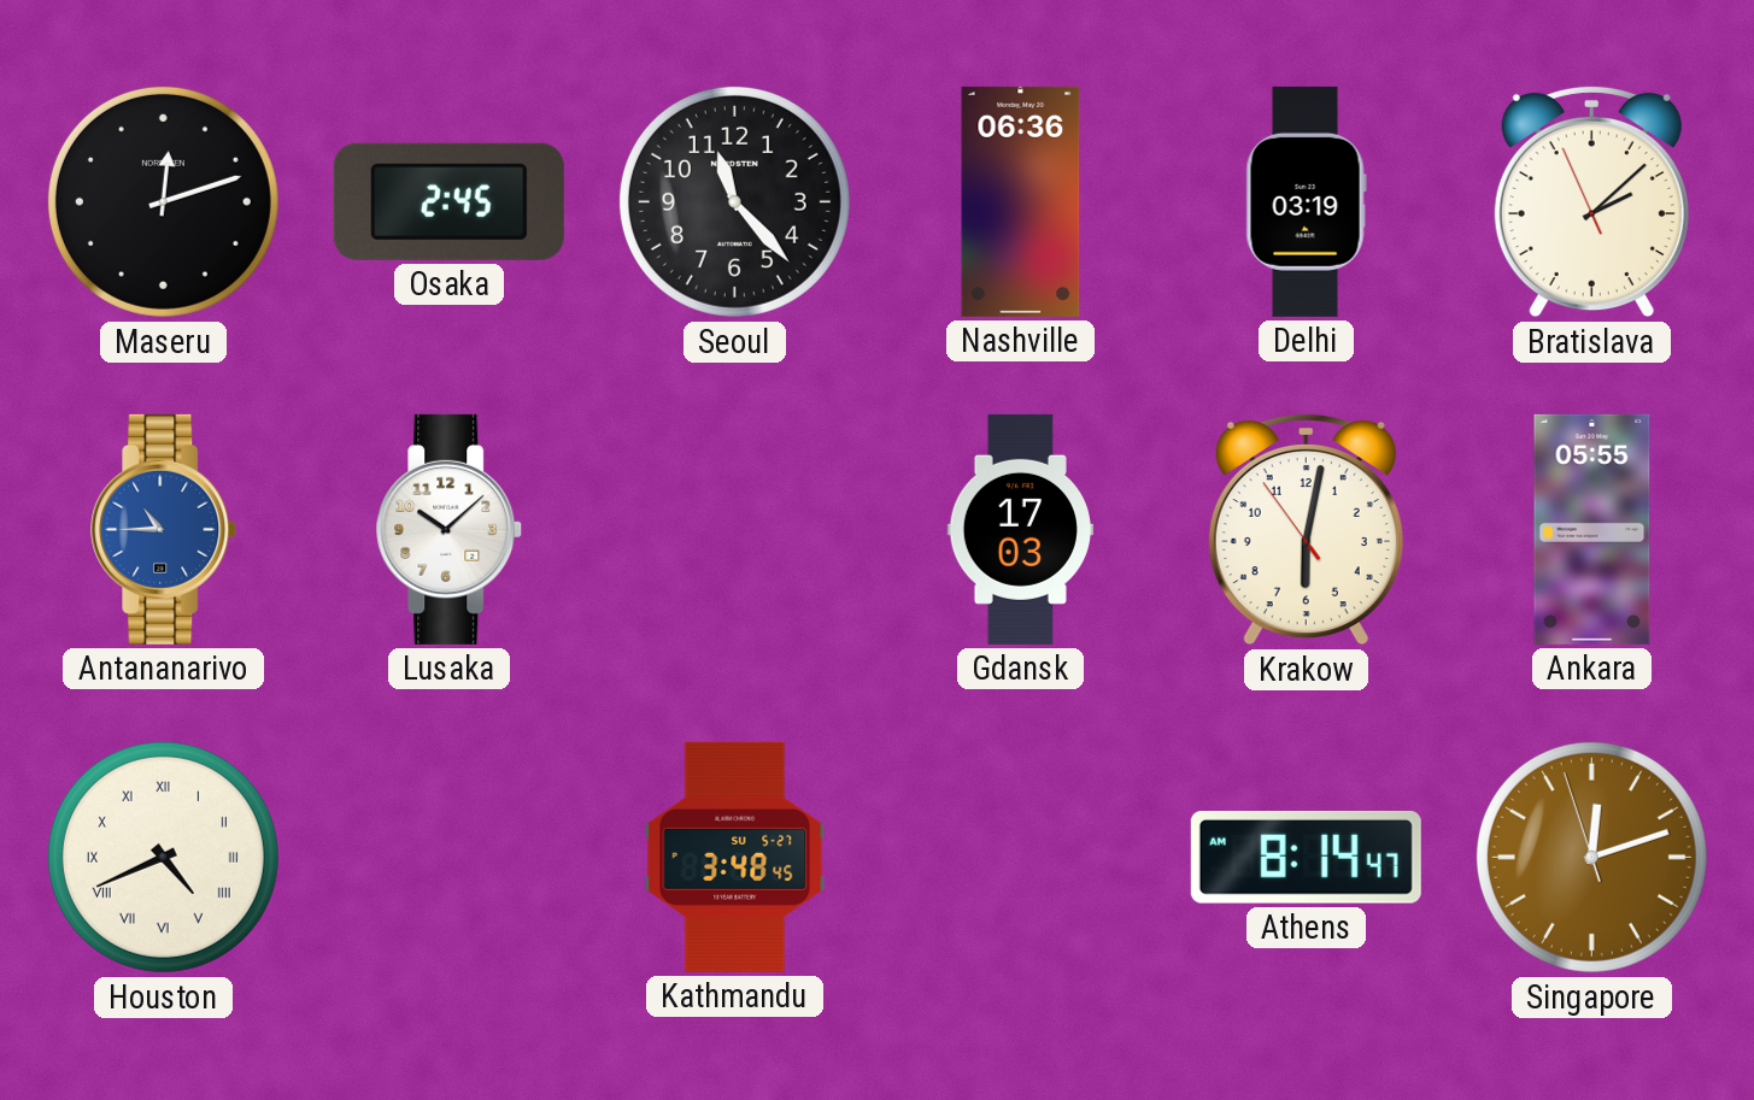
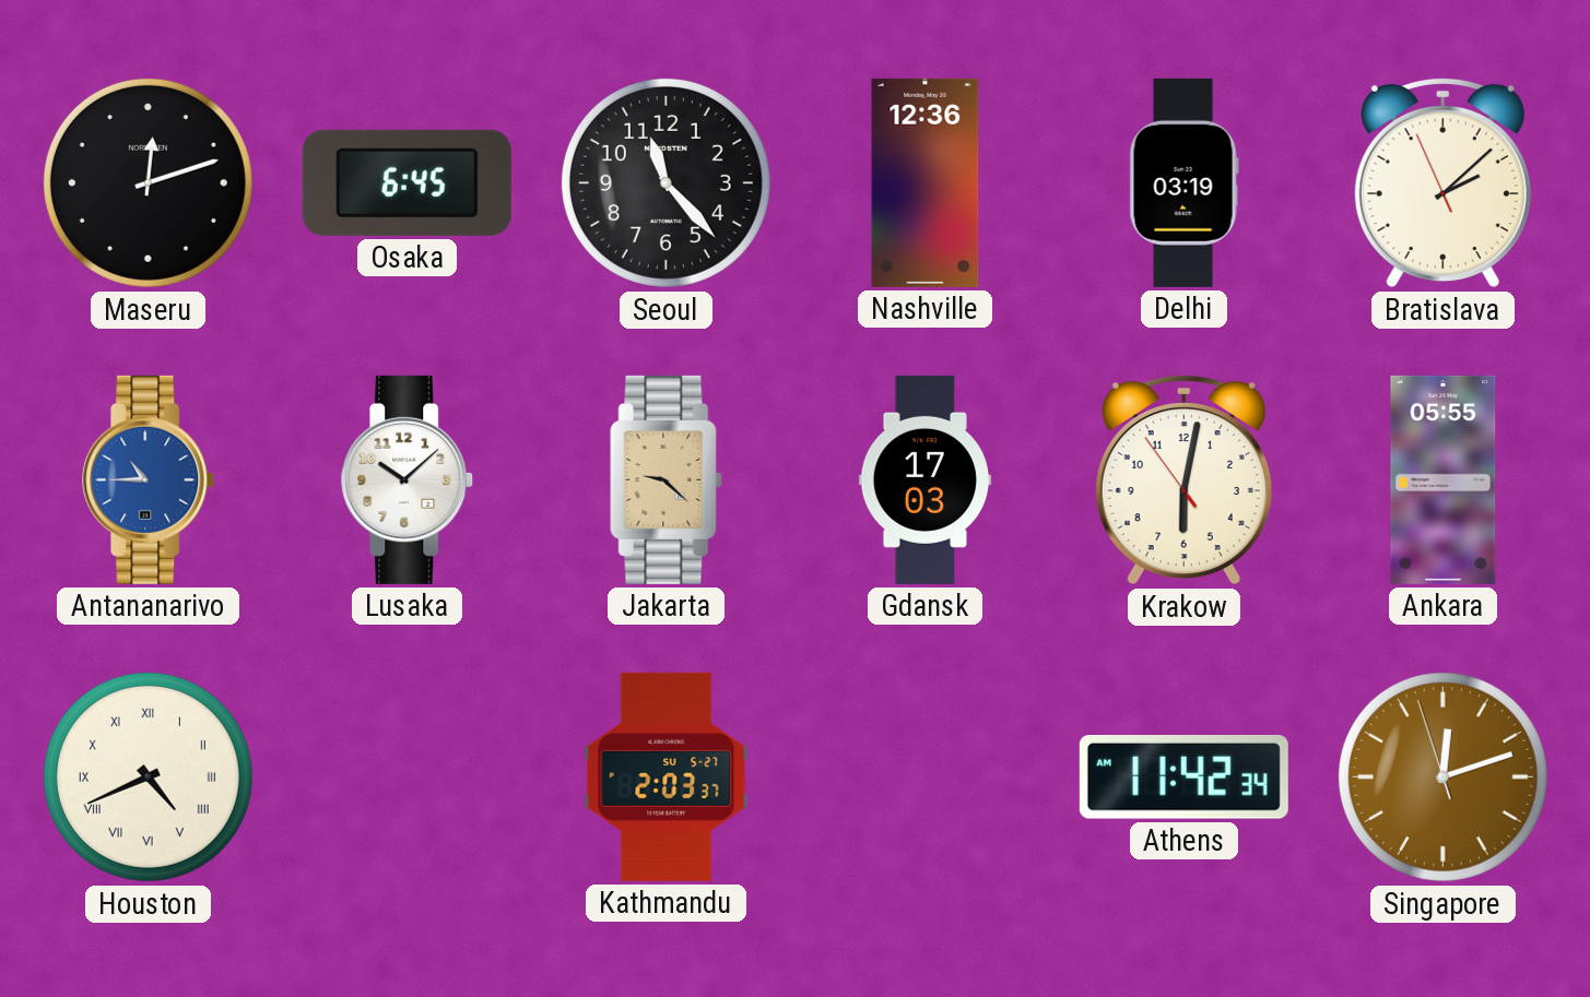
Osaka: 2:45 -> 6:45
Nashville: 06:36 -> 12:36
Jakarta: none -> 9:22
Kathmandu: 3:48 -> 2:03
Athens: 8:14 -> 11:42
